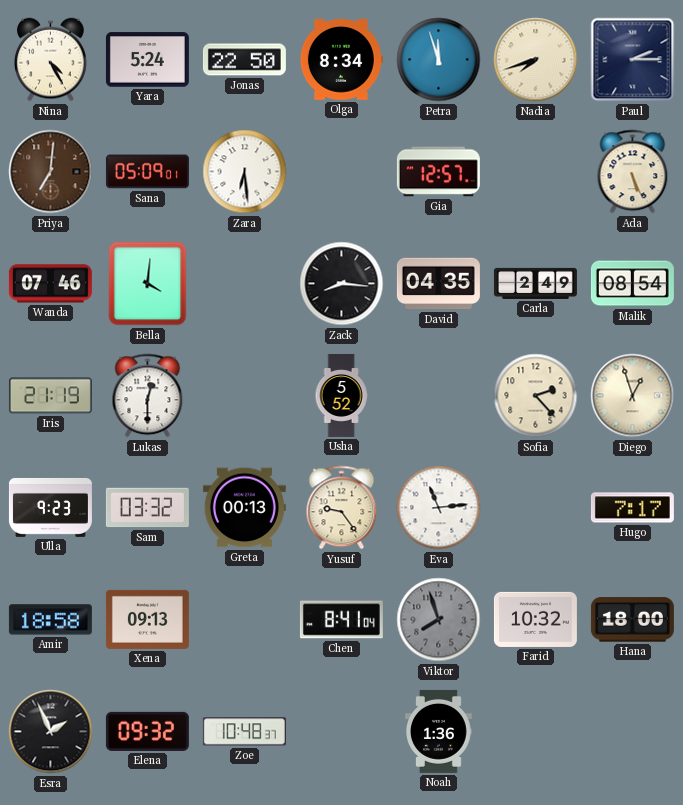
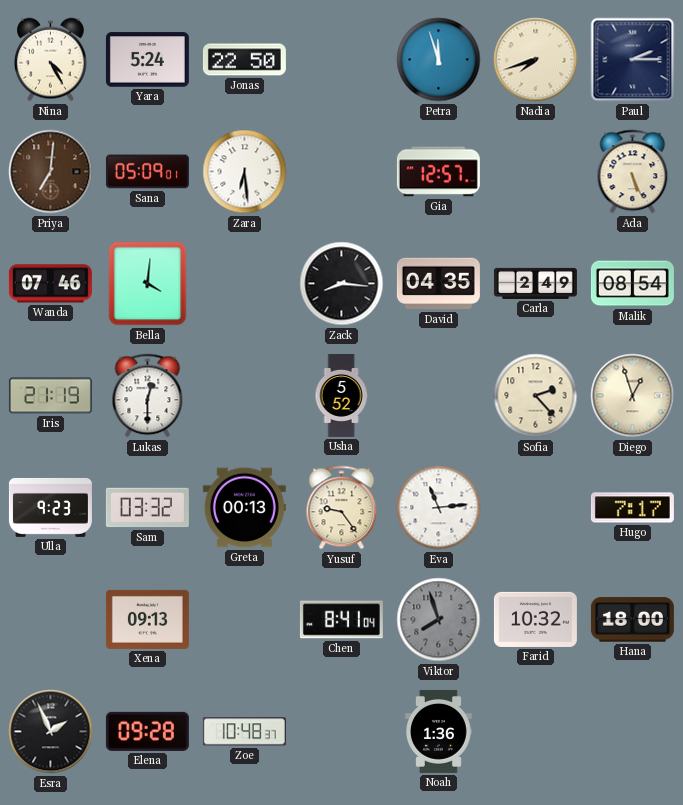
Olga: 8:34 -> none
Amir: 18:58 -> none
Elena: 09:32 -> 09:28
